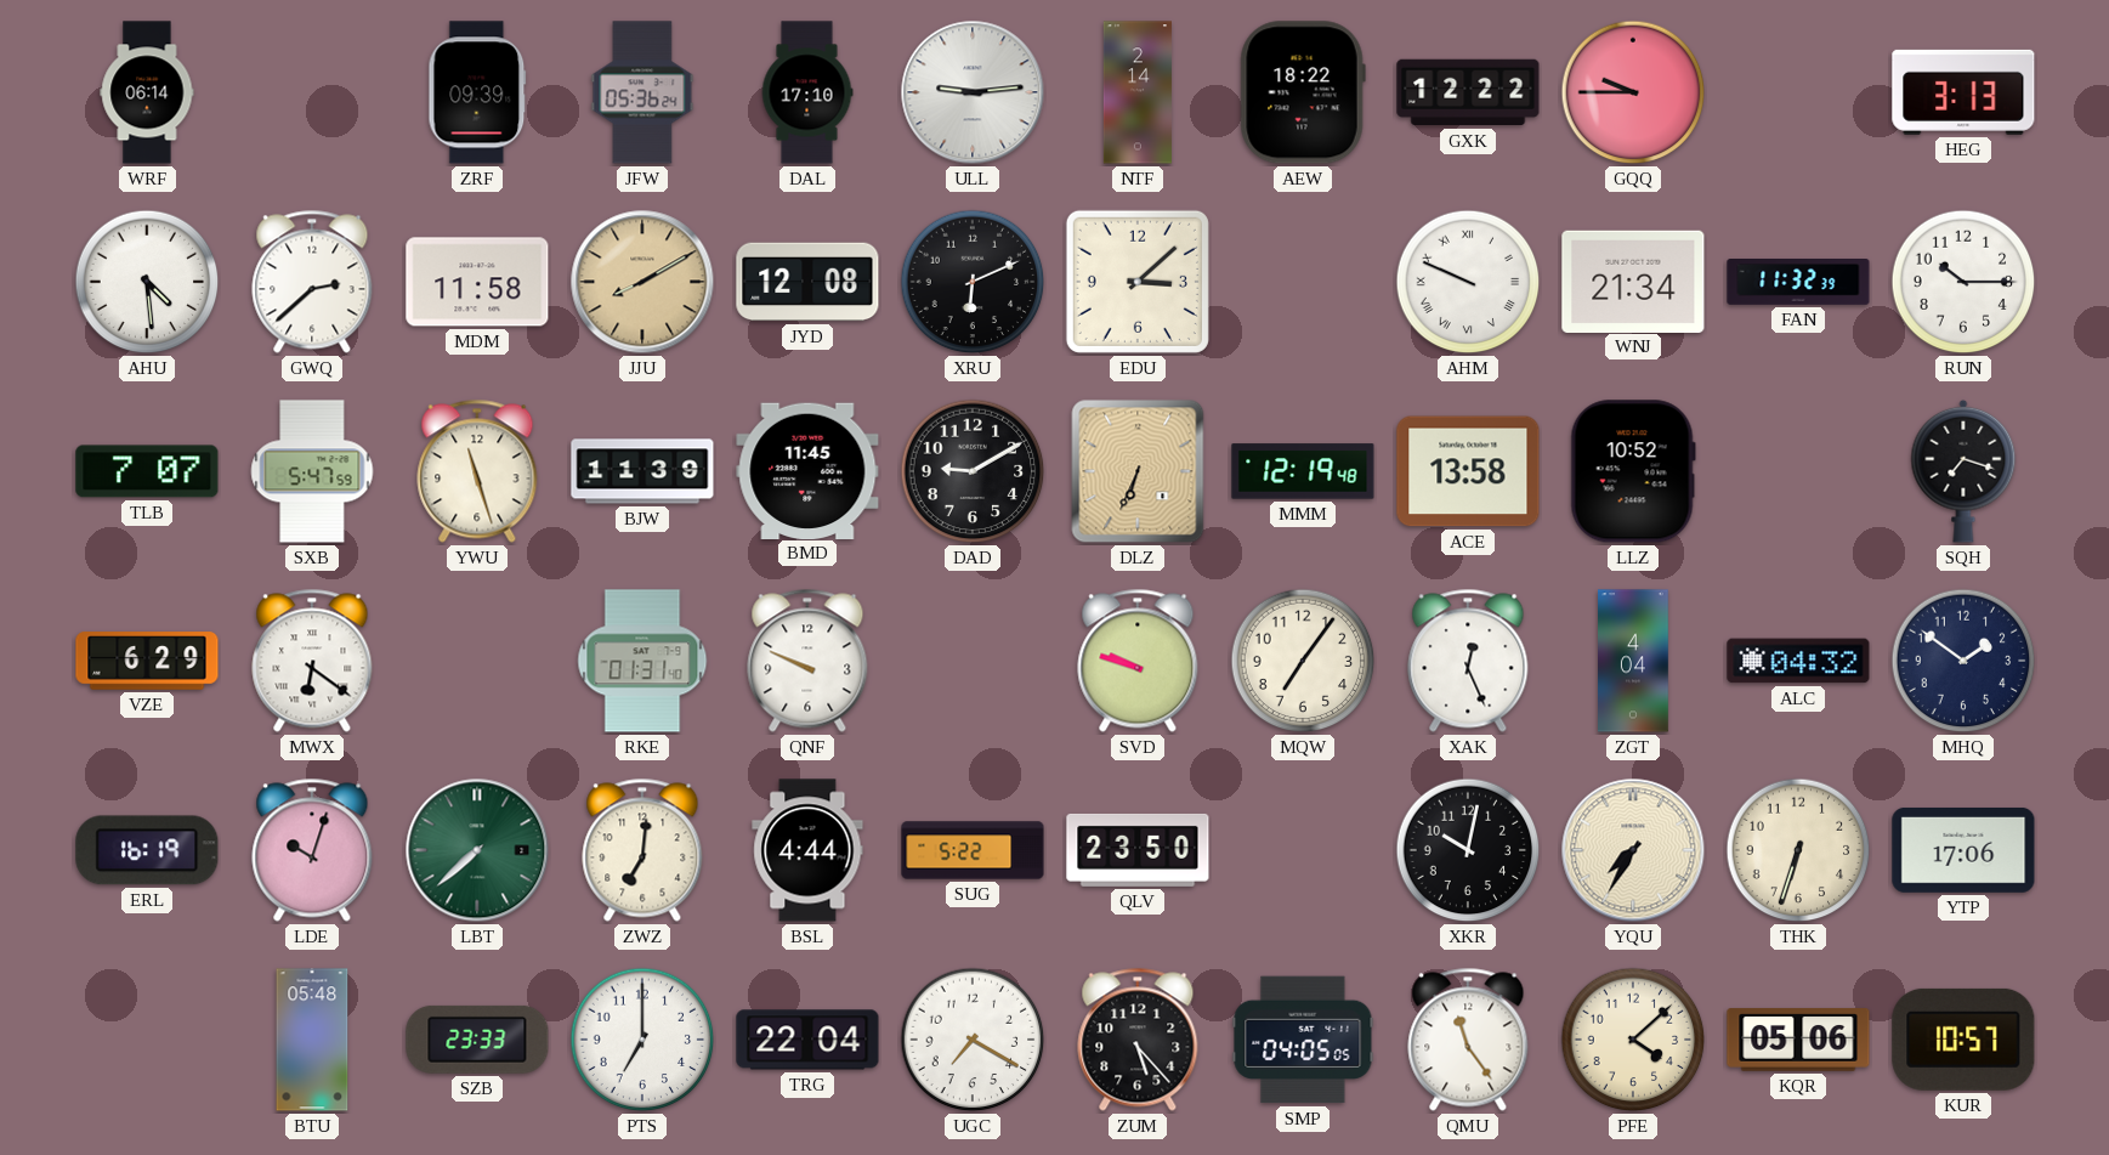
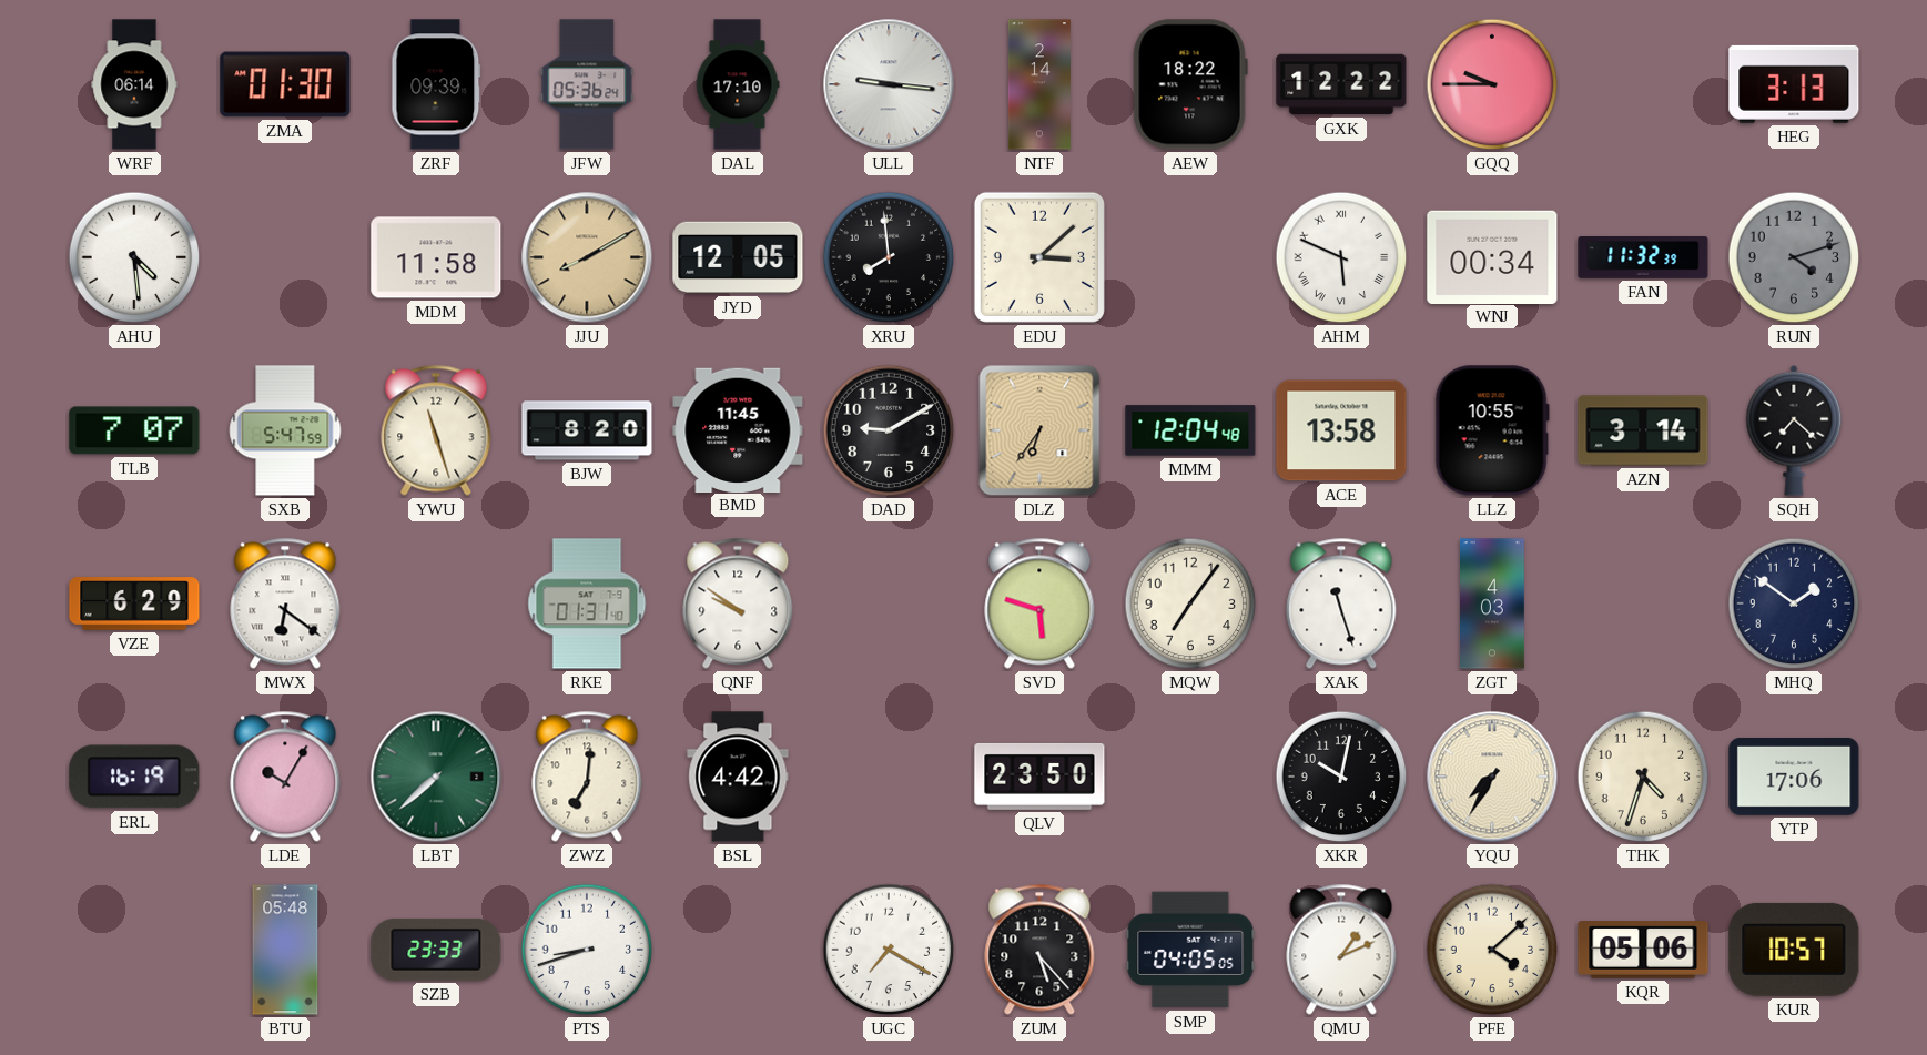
ZMA: none -> 01:30
ULL: 9:14 -> 9:16
GWQ: 2:38 -> none
JYD: 12:08 -> 12:05
XRU: 6:11 -> 7:59
AHM: 9:49 -> 5:49
WNJ: 21:34 -> 00:34
RUN: 10:15 -> 4:12
RUN dial: white -> grey
BJW: 11:39 -> 8:20
DLZ: 6:34 -> 6:36
MMM: 12:19 -> 12:04
LLZ: 10:52 -> 10:55
AZN: none -> 3:14
SQH: 7:18 -> 7:22
QNF: 9:49 -> 9:51
SVD: 9:48 -> 5:48
XAK: 12:26 -> 11:27
ZGT: 4:04 -> 4:03
ALC: 04:32 -> none
LDE: 10:03 -> 10:05
BSL: 4:44 -> 4:42
SUG: 5:22 -> none
THK: 6:33 -> 4:33
PTS: 7:00 -> 8:42
TRG: 22:04 -> none
QMU: 11:24 -> 1:11
